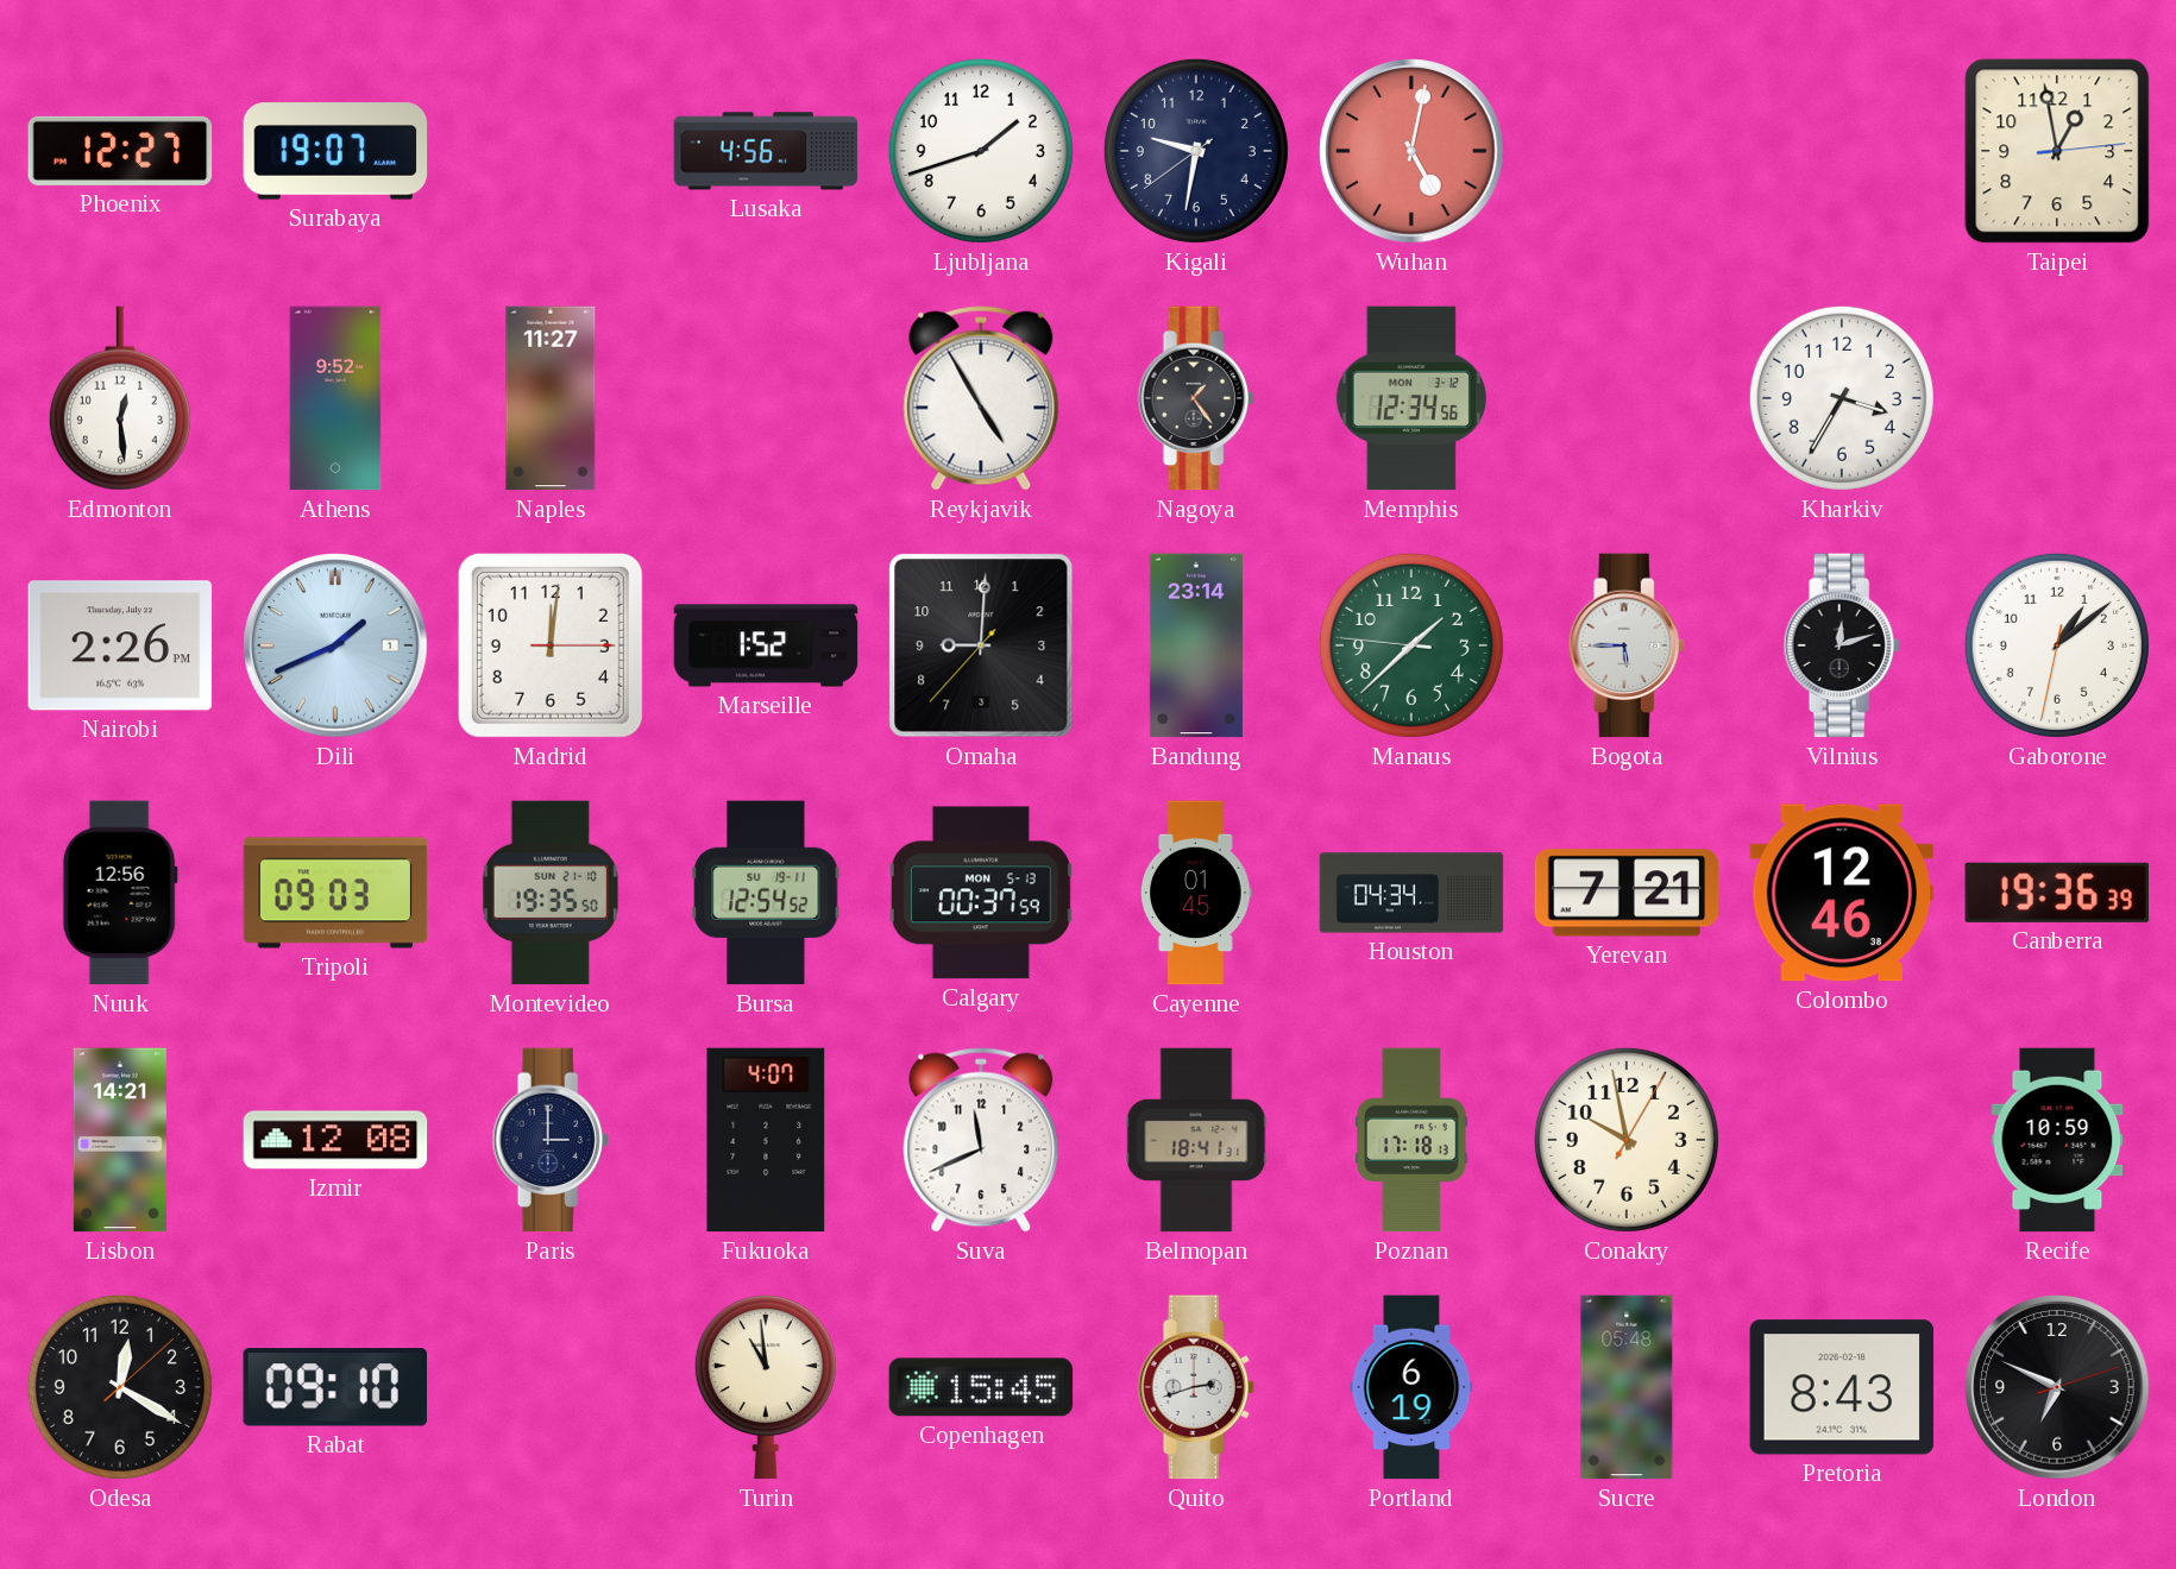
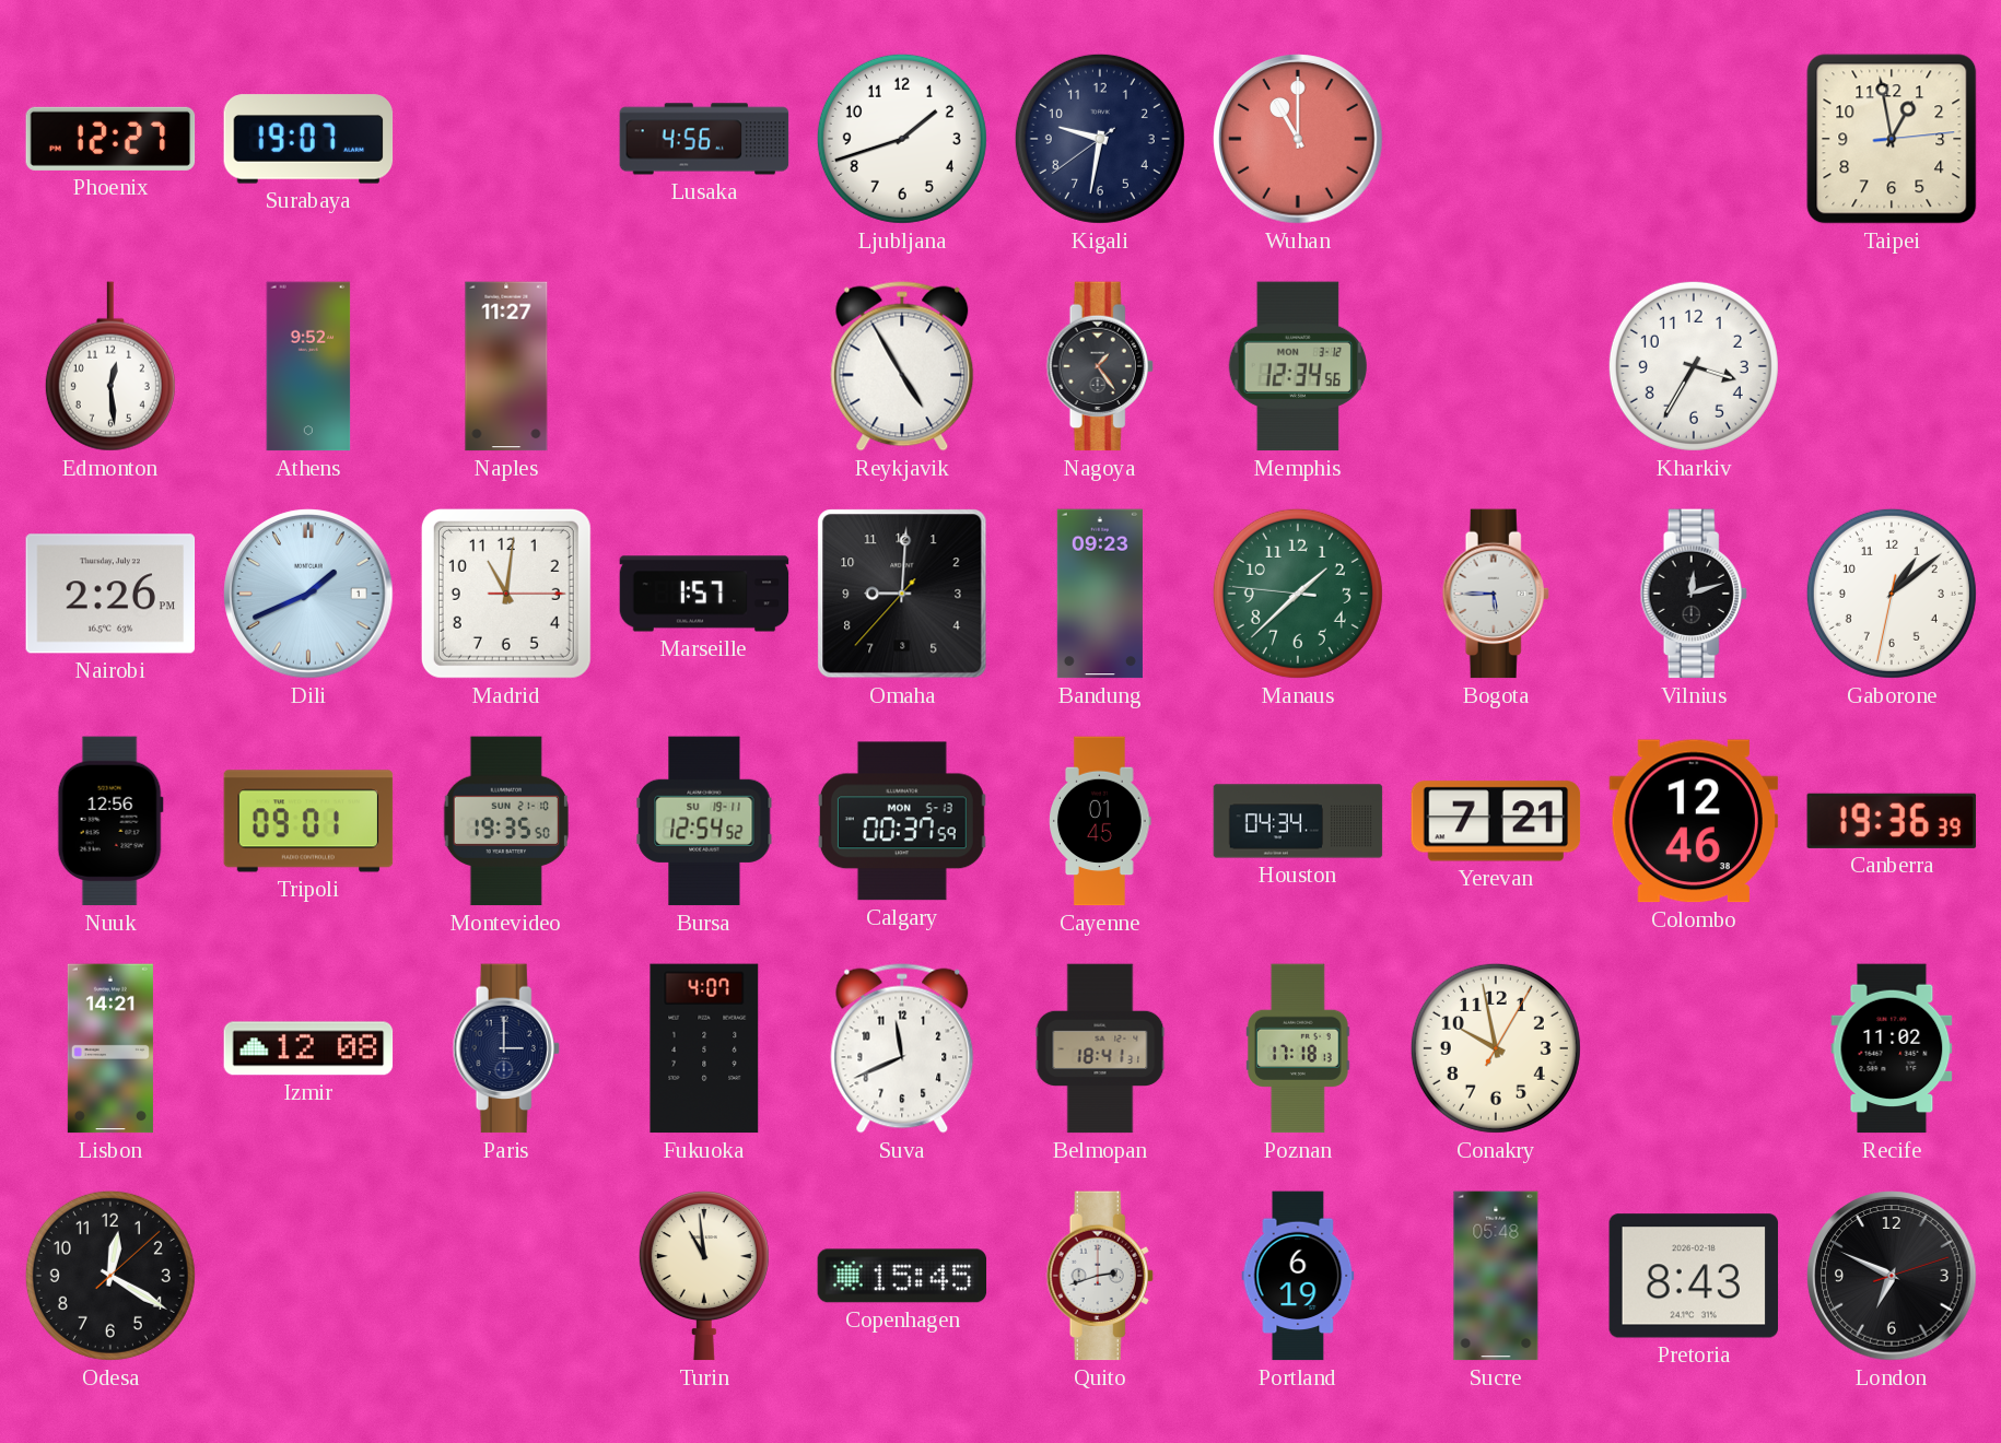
Wuhan: 5:02 -> 11:00
Madrid: 12:01 -> 11:01
Marseille: 1:52 -> 1:57
Bandung: 23:14 -> 09:23
Tripoli: 09:03 -> 09:01
Recife: 10:59 -> 11:02
Rabat: 09:10 -> none
